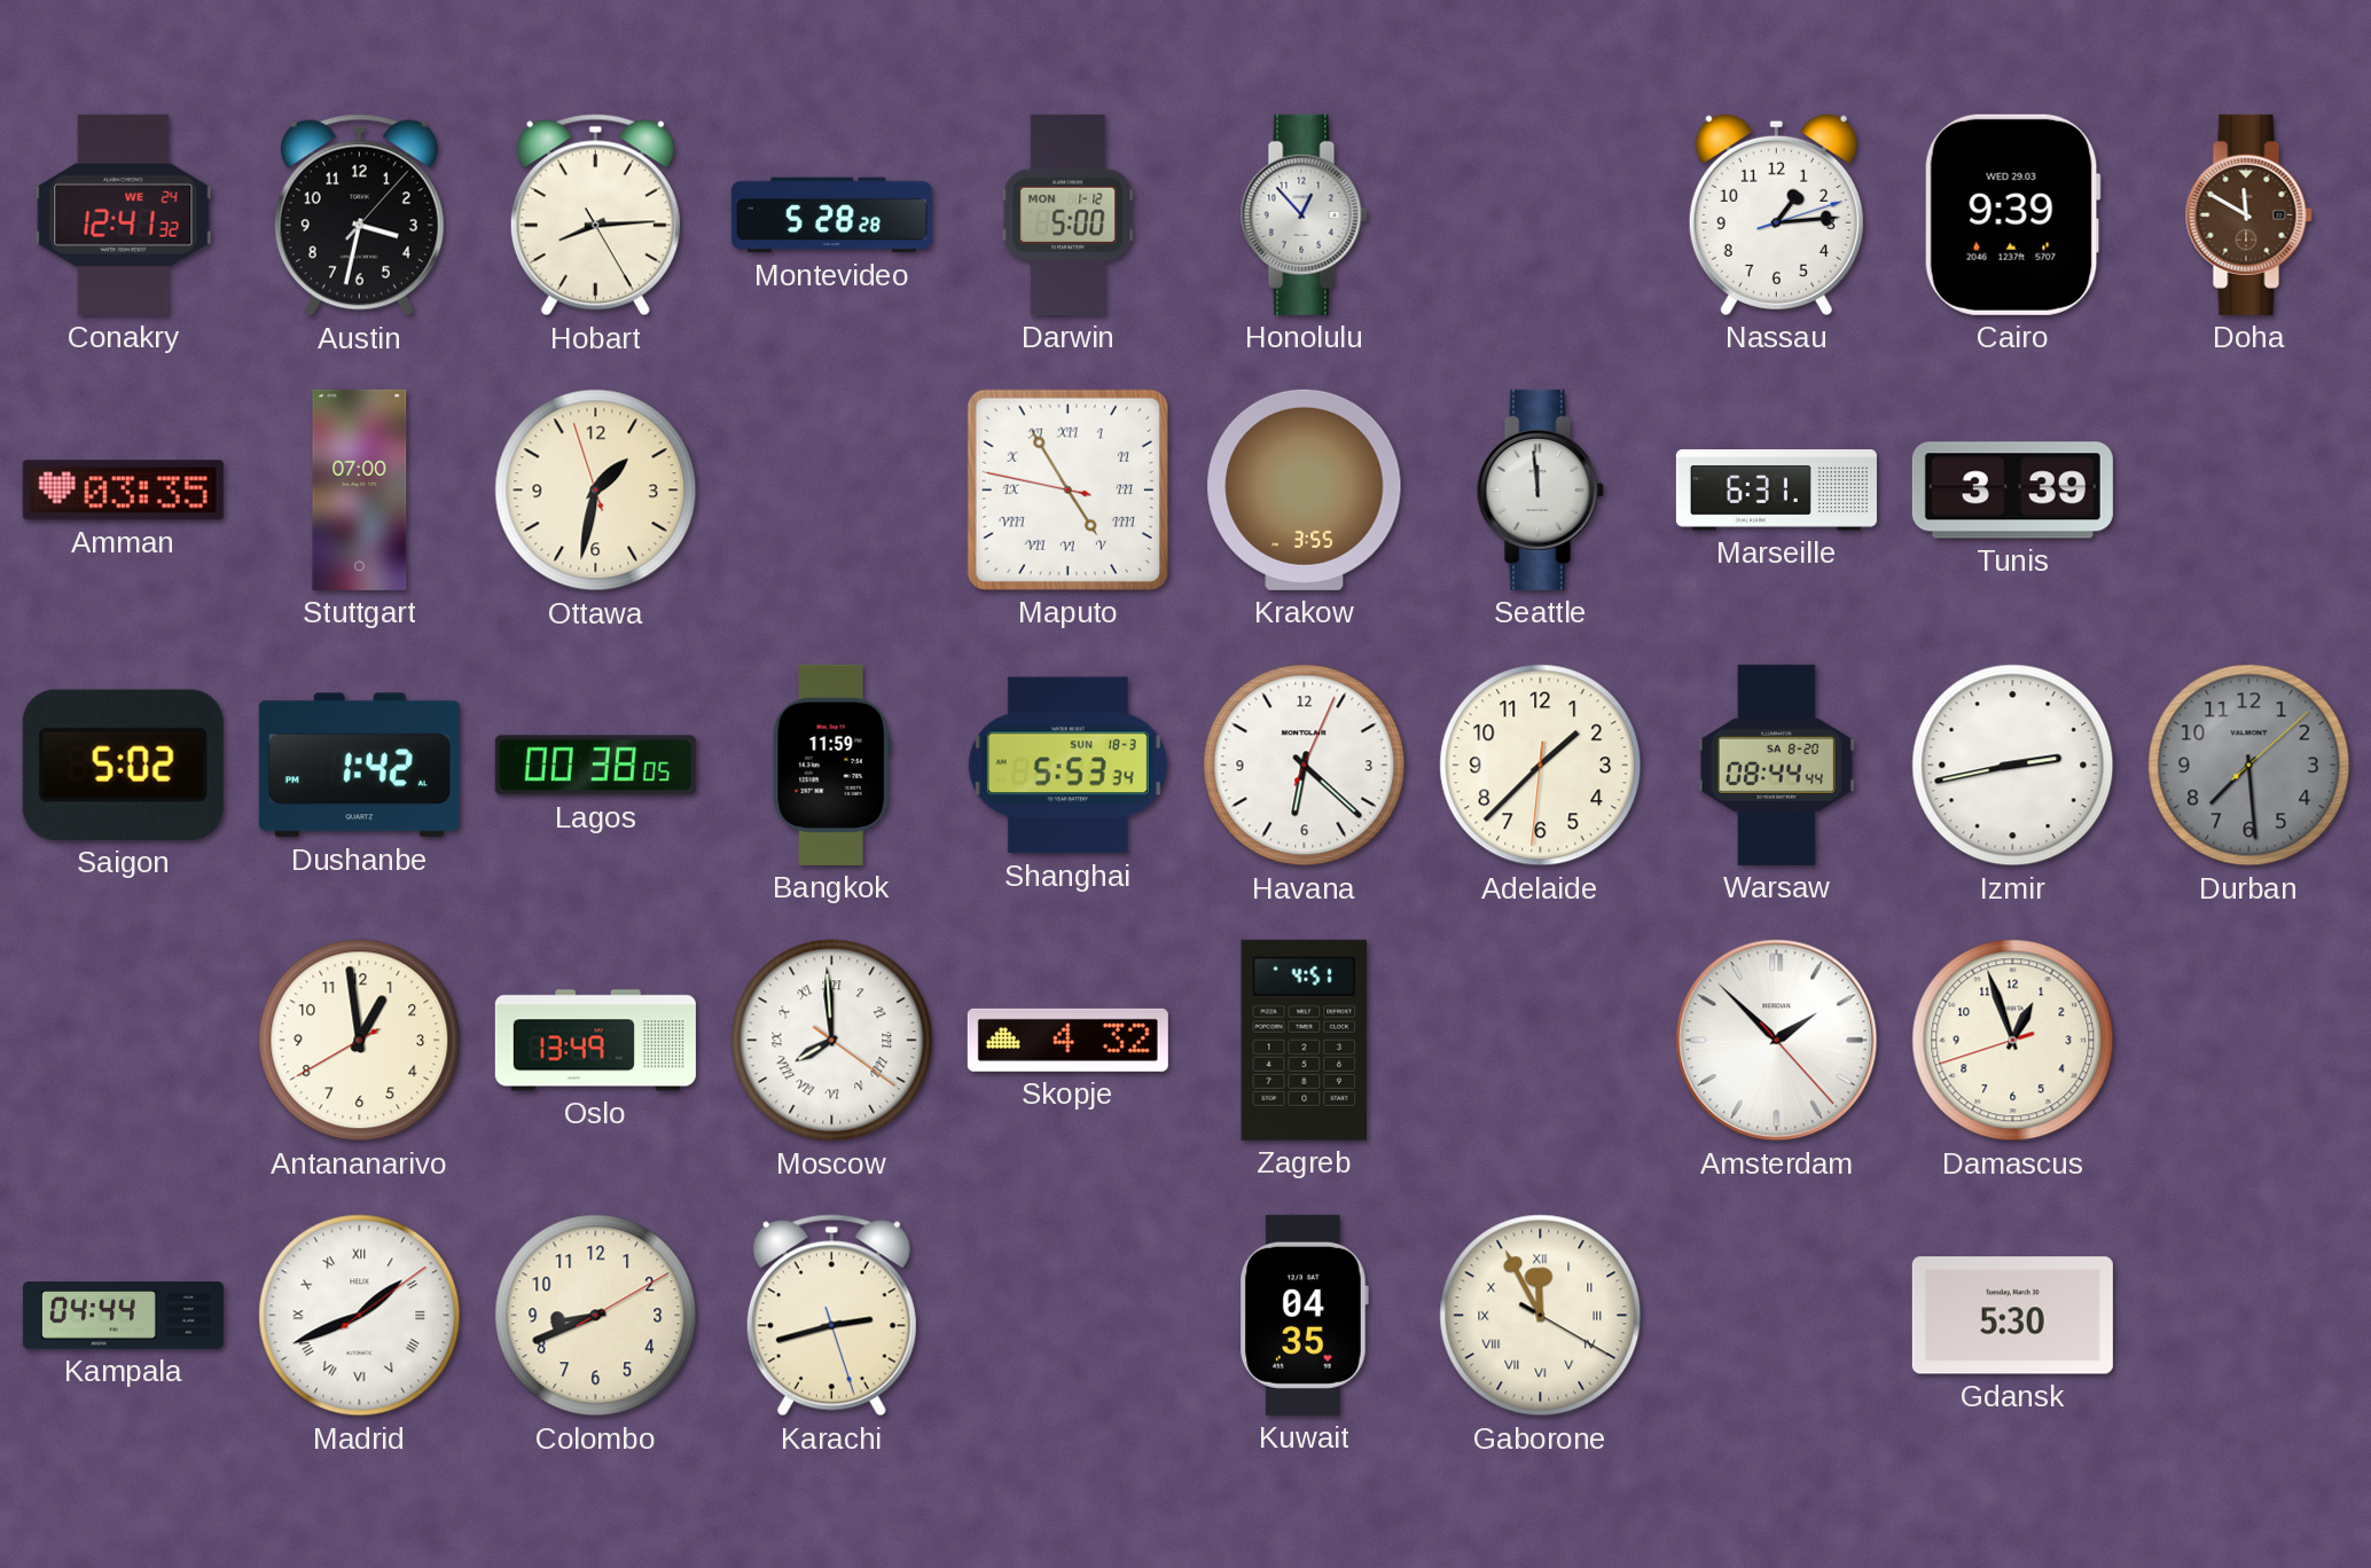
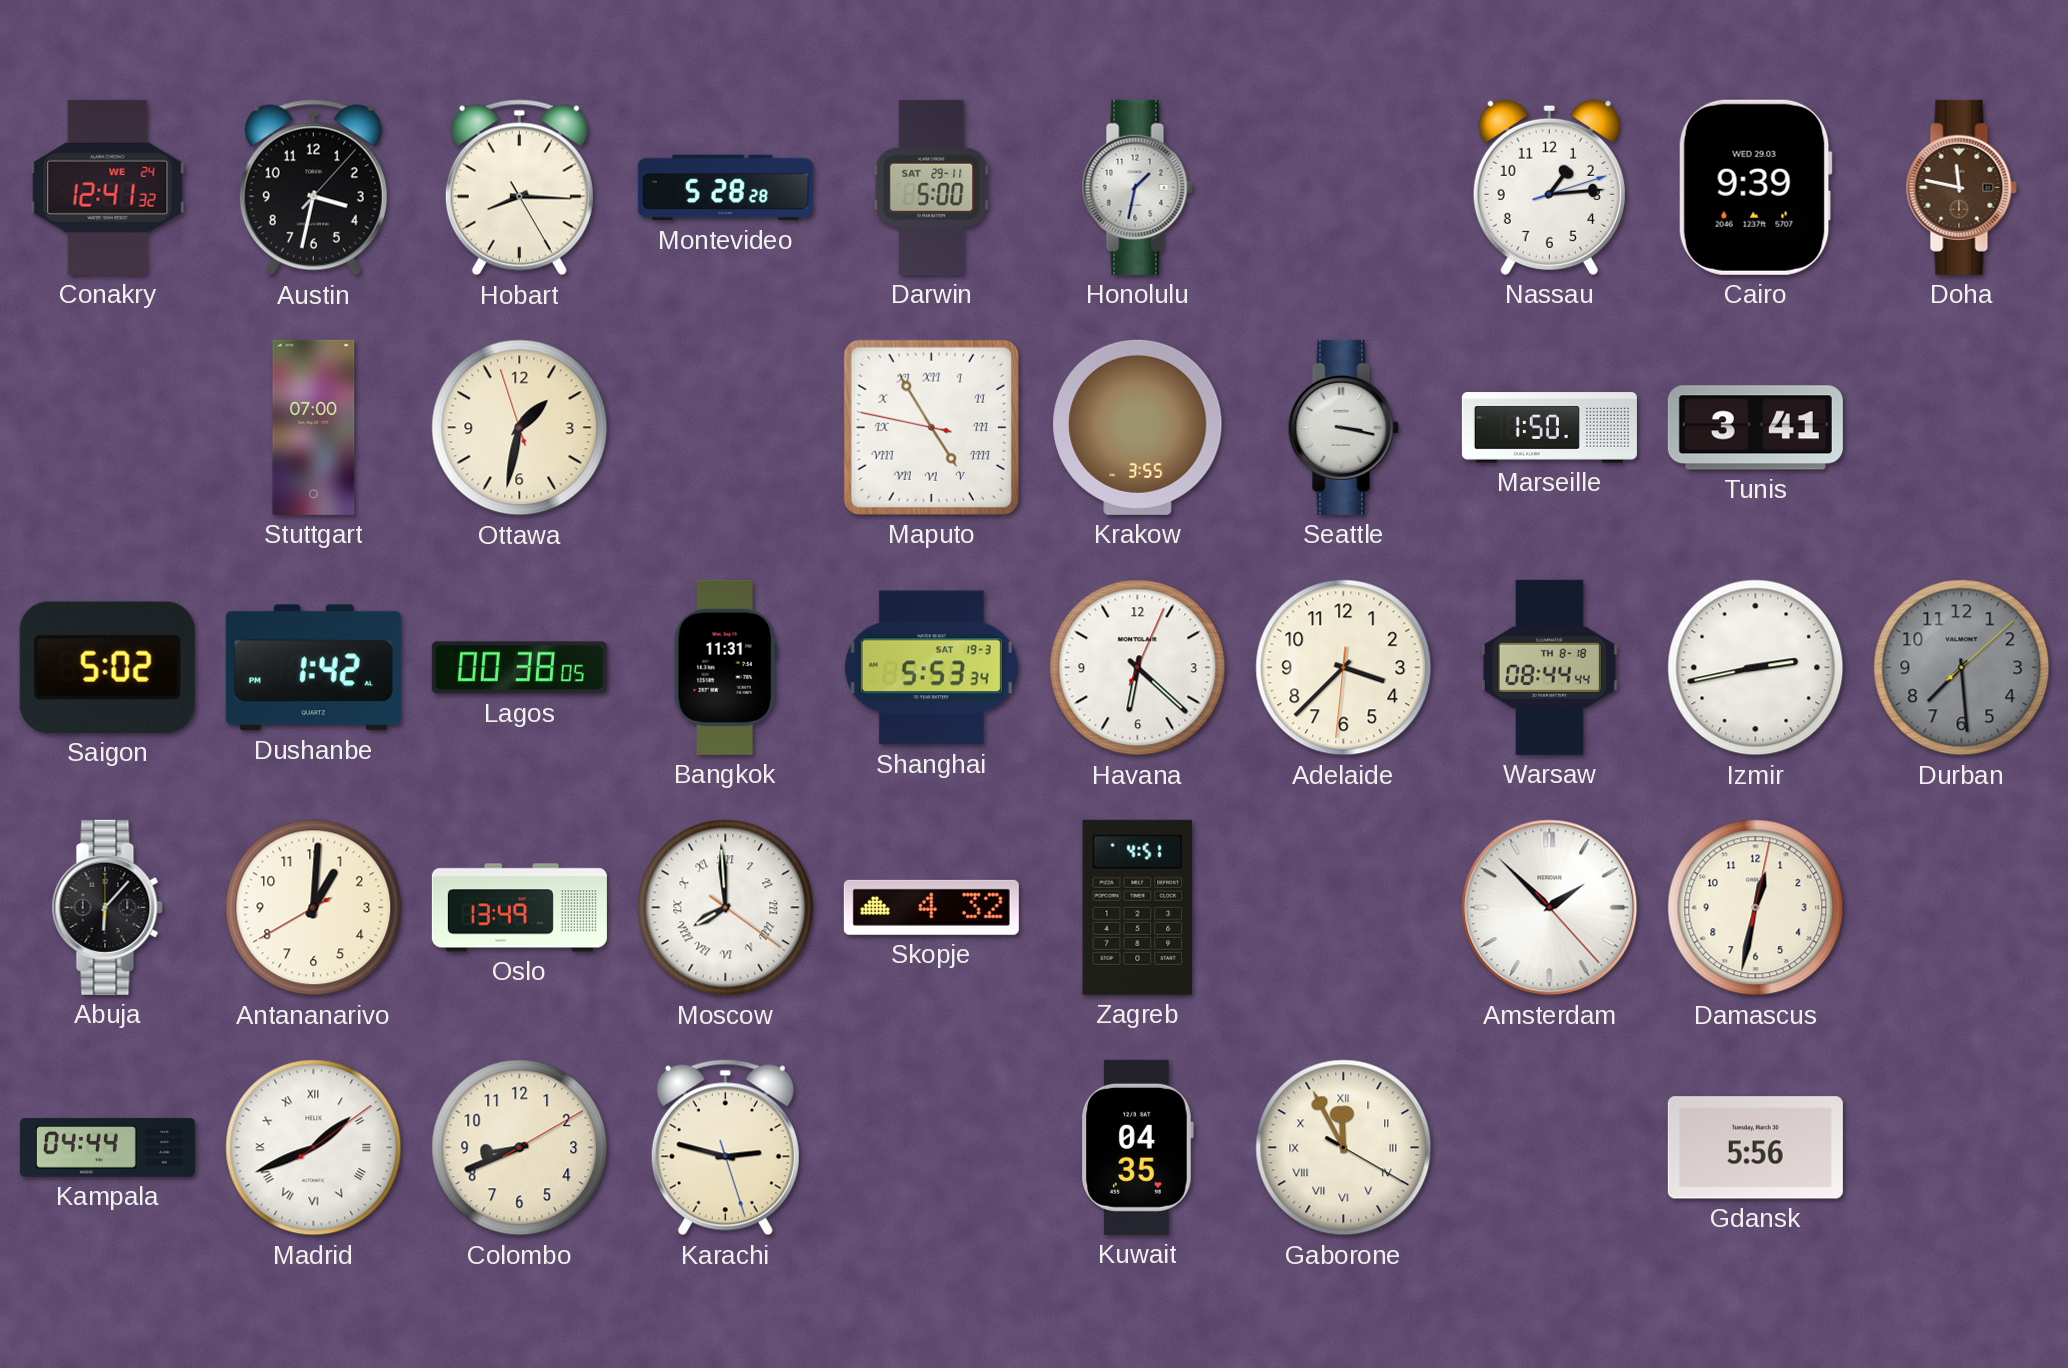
Hobart: 8:14 -> 8:15
Darwin date: MON 1-12 -> SAT 29-11
Honolulu: 12:53 -> 1:32
Doha: 11:50 -> 11:47
Amman: 03:35 -> none
Seattle: 11:59 -> 3:17
Marseille: 6:31 -> 1:50
Tunis: 3:39 -> 3:41
Bangkok: 11:59 -> 11:31
Shanghai date: SUN 18-3 -> SAT 19-3
Adelaide: 1:37 -> 3:37
Warsaw date: SA 8-20 -> TH 8-18
Abuja: none -> 6:07
Antananarivo: 12:58 -> 1:00
Damascus: 12:56 -> 12:32
Karachi: 2:42 -> 2:47
Gdansk: 5:30 -> 5:56
